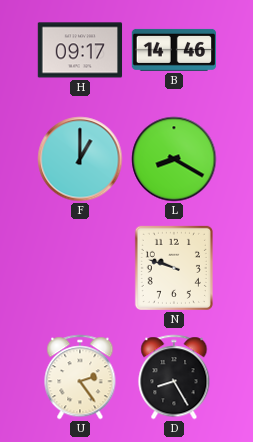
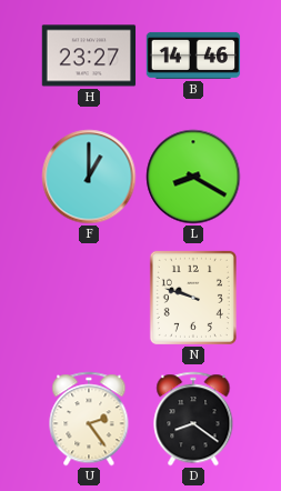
H: 09:17 -> 23:27
D: 8:25 -> 8:21
